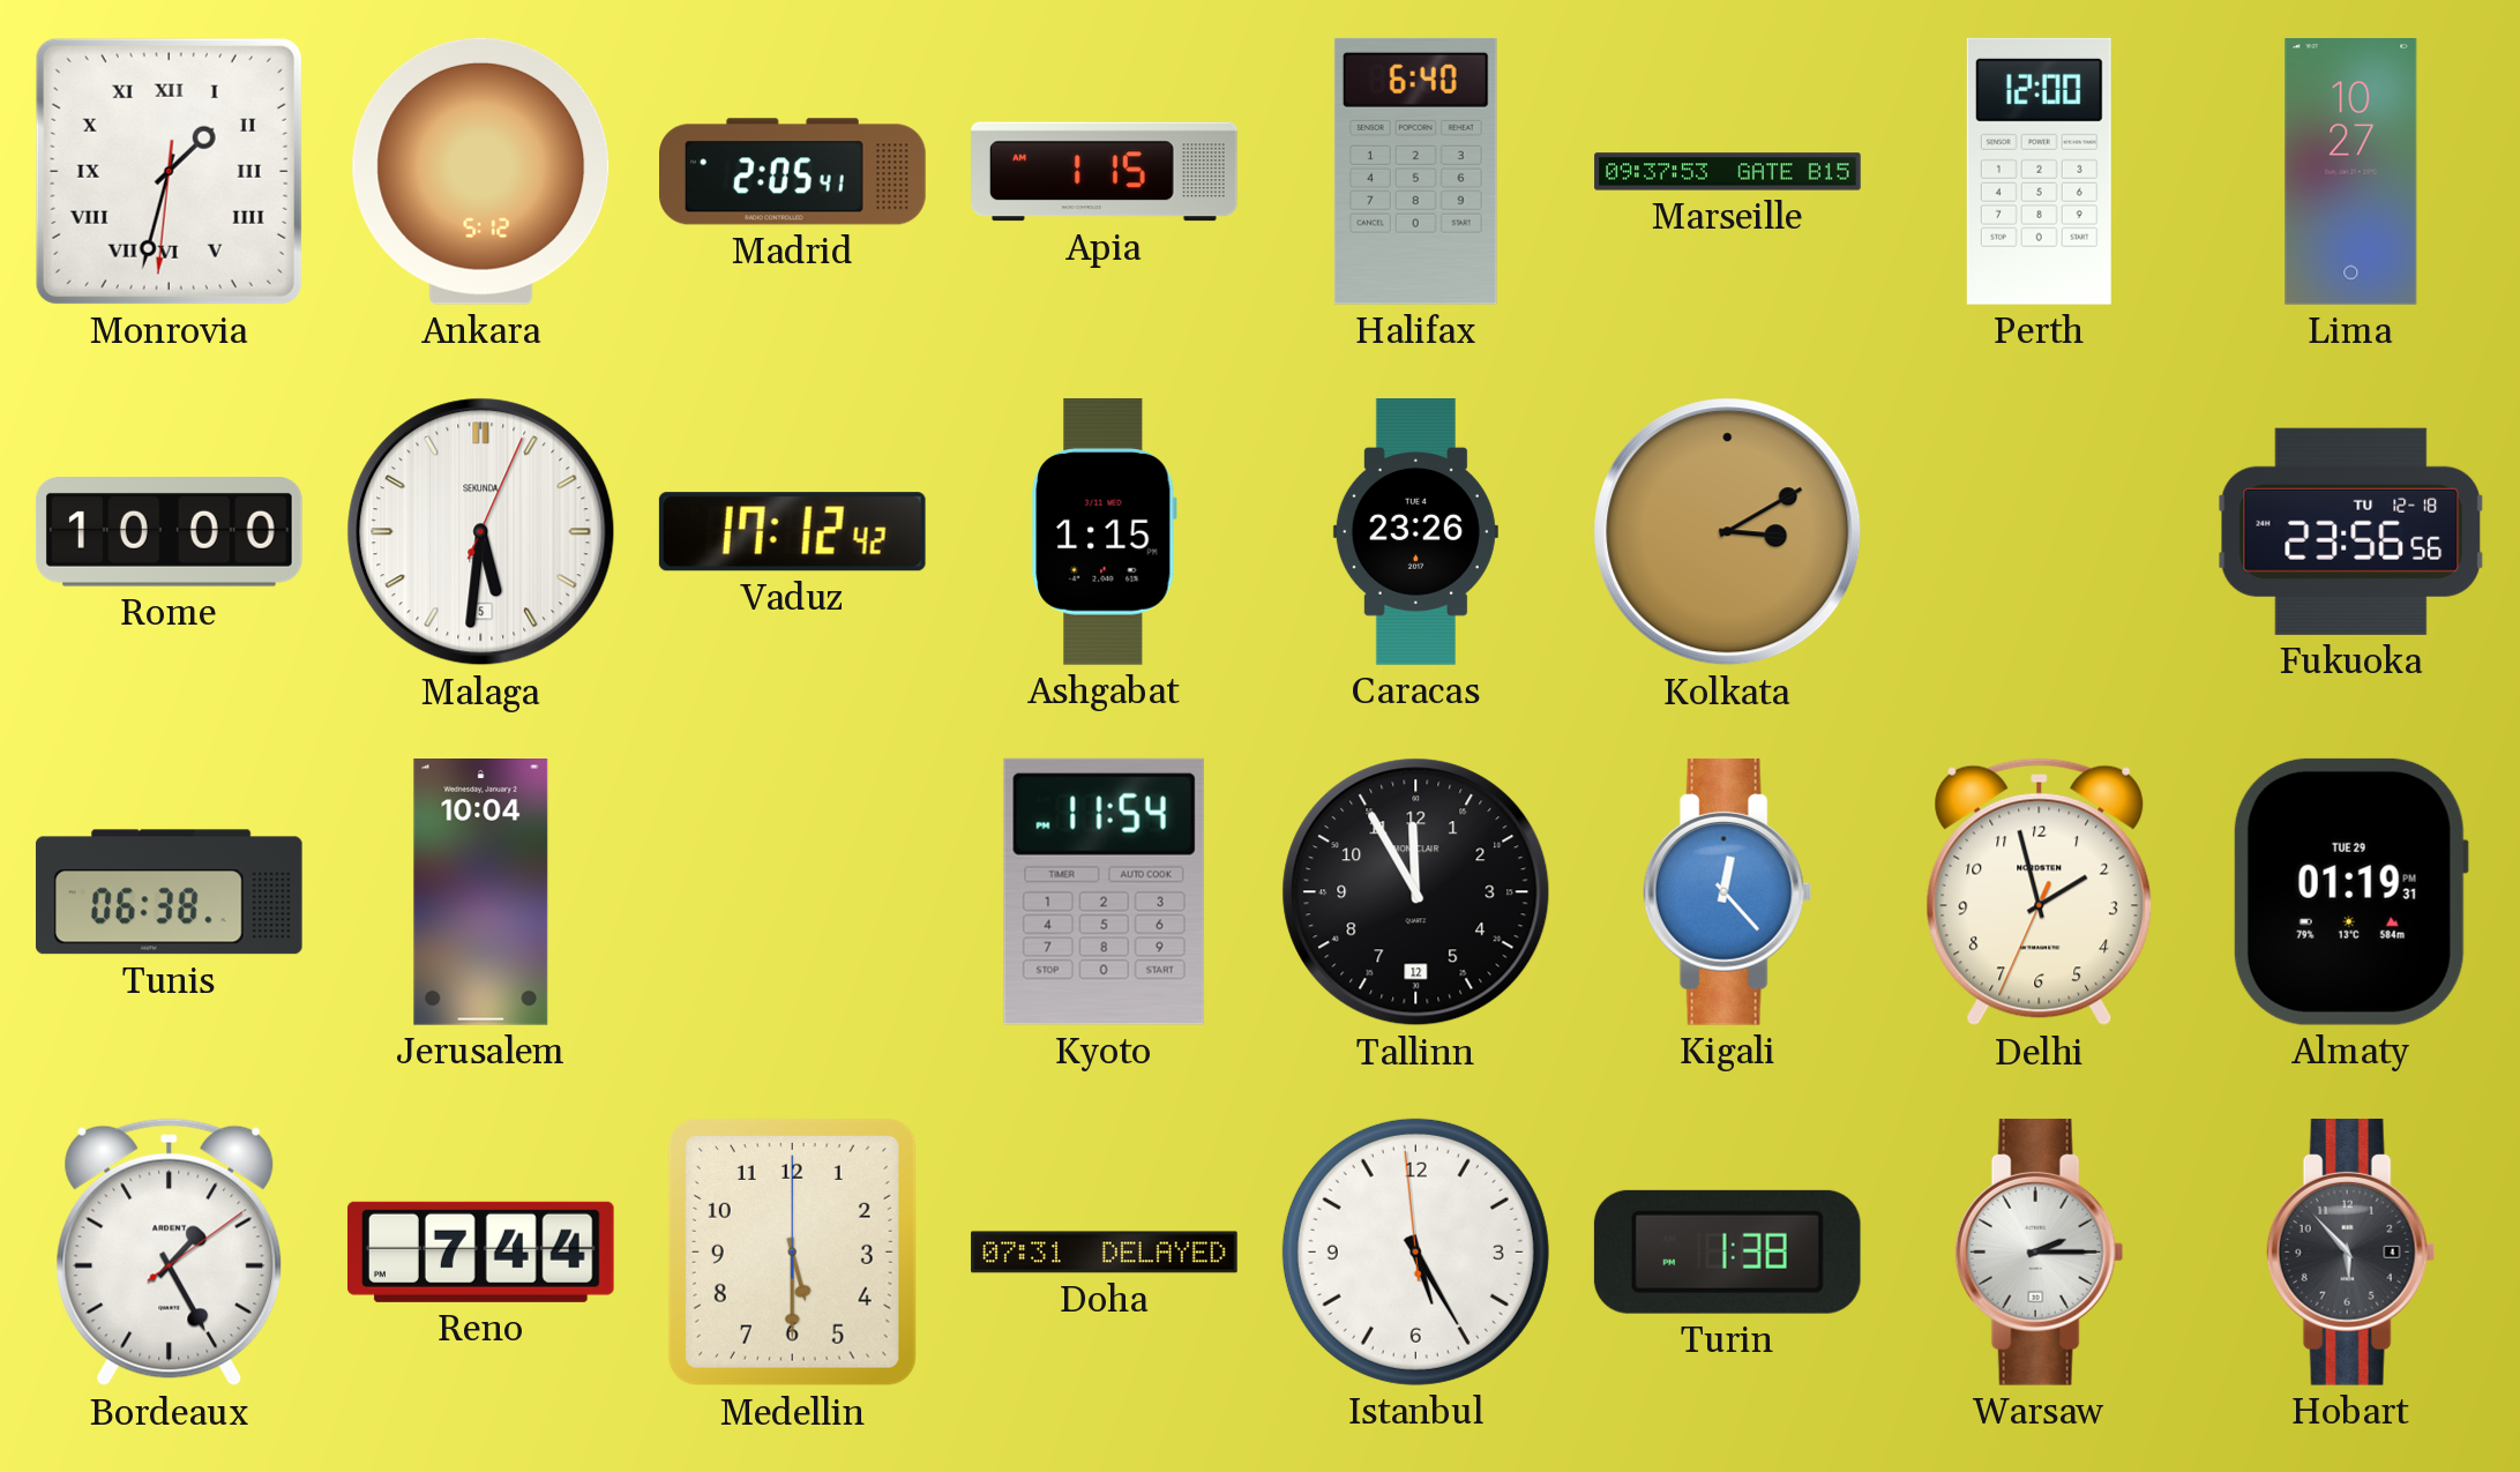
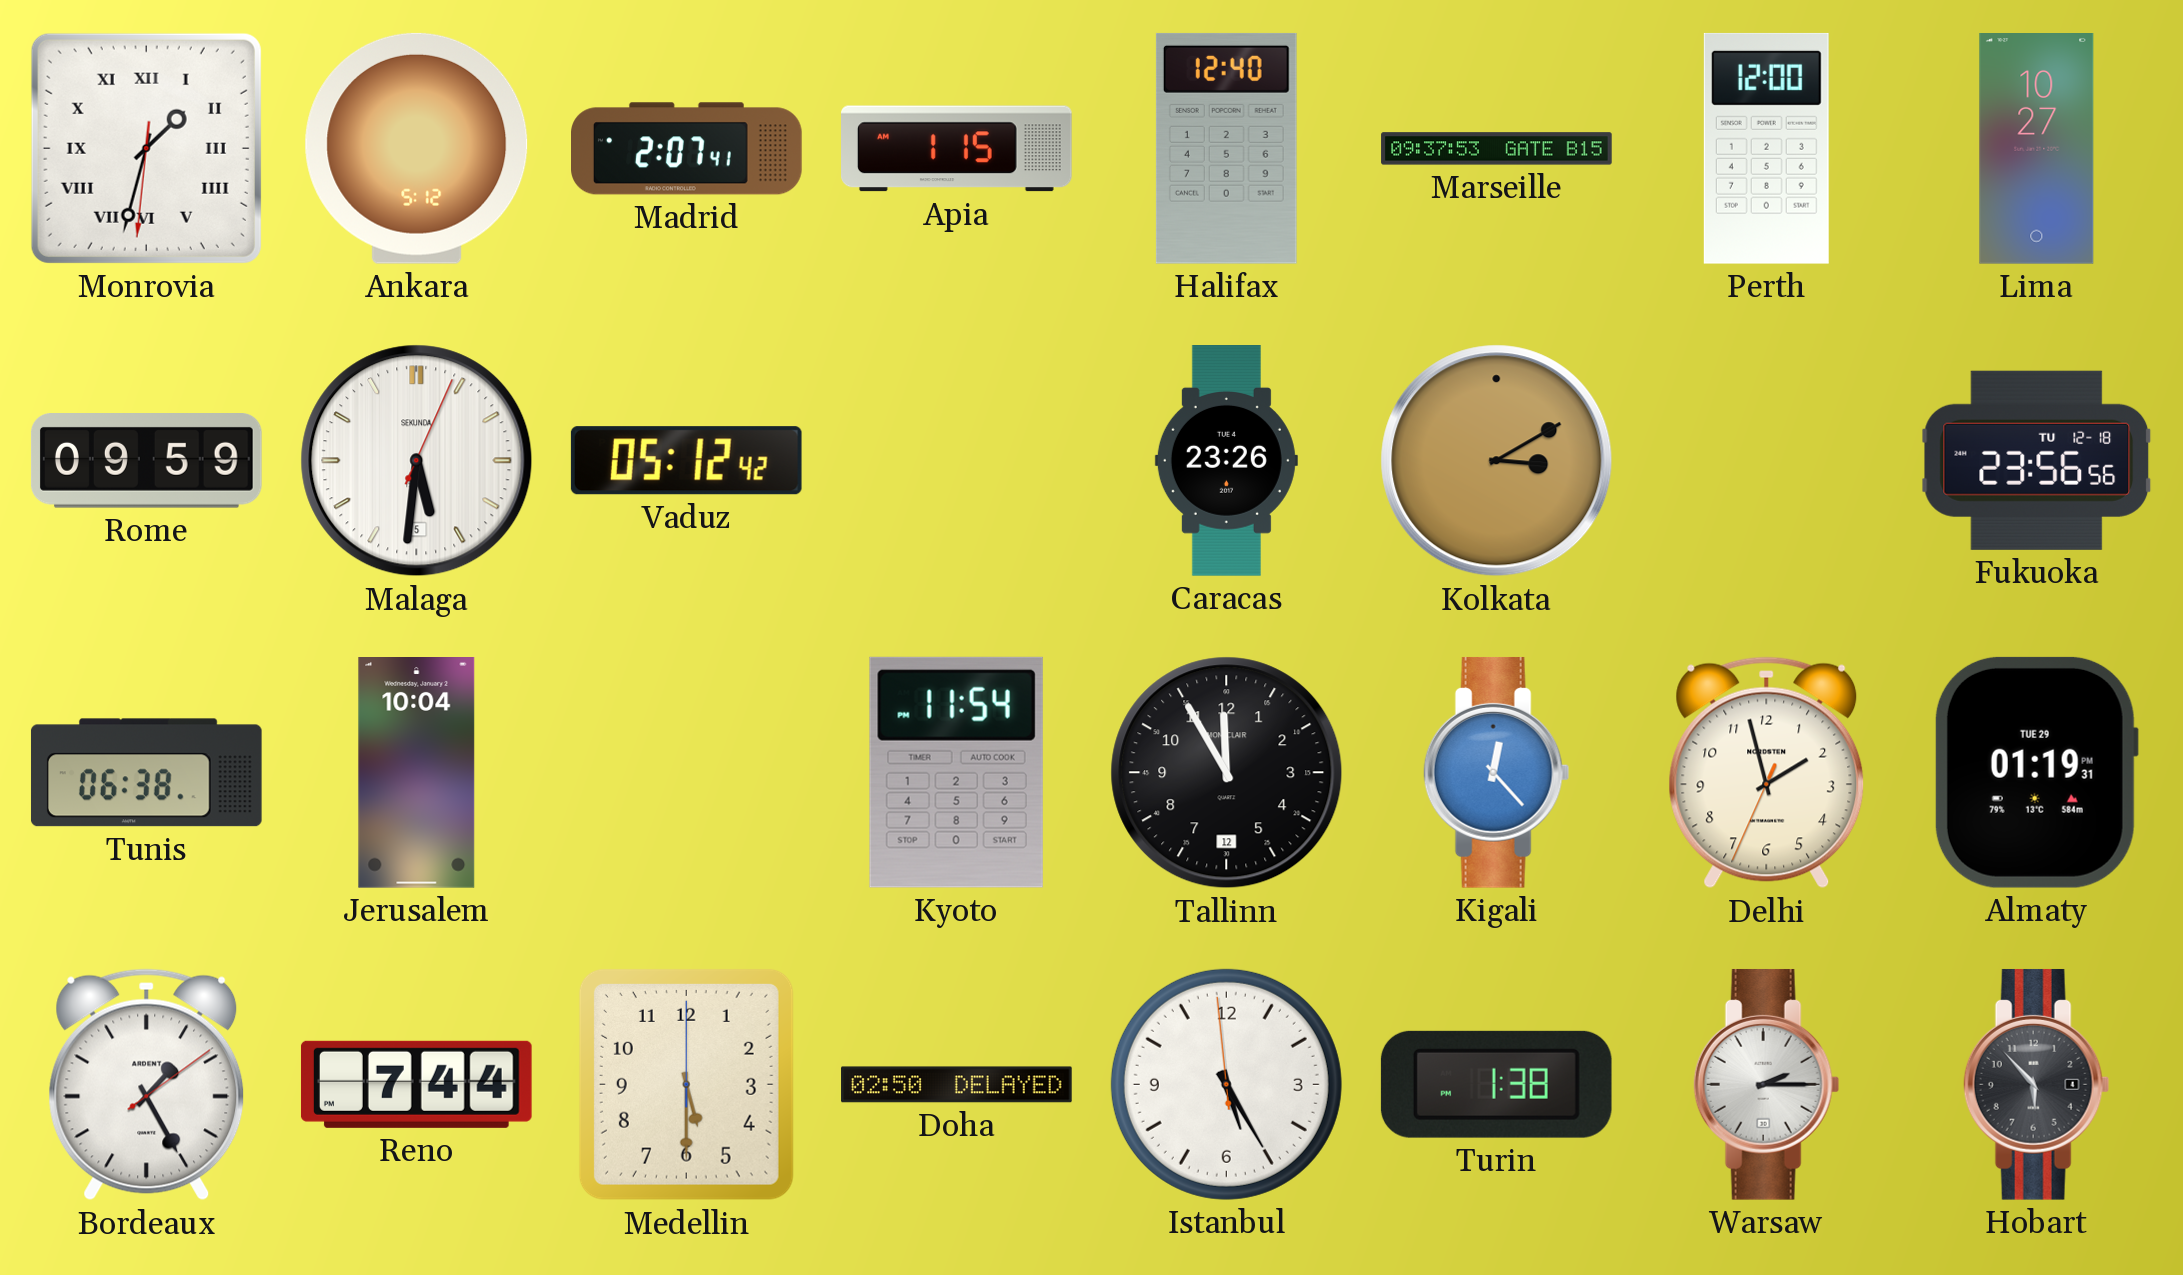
Madrid: 2:05 -> 2:07
Halifax: 6:40 -> 12:40
Rome: 10:00 -> 09:59
Vaduz: 17:12 -> 05:12
Ashgabat: 1:15 -> none
Doha: 07:31 -> 02:50
